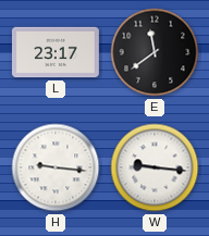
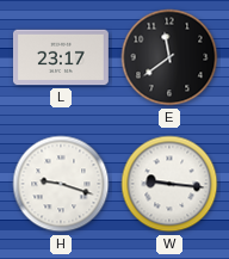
H: 9:16 -> 9:18
